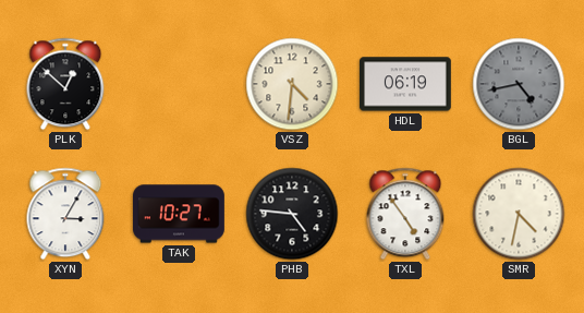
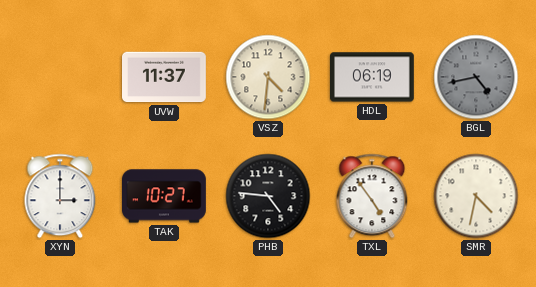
PLK: 12:52 -> none
UVW: none -> 11:37
XYN: 3:05 -> 3:00
